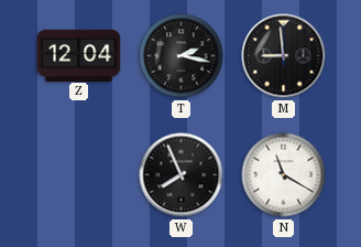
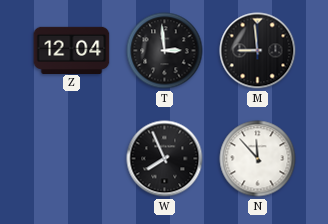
T: 2:17 -> 2:59
N: 11:20 -> 11:53
